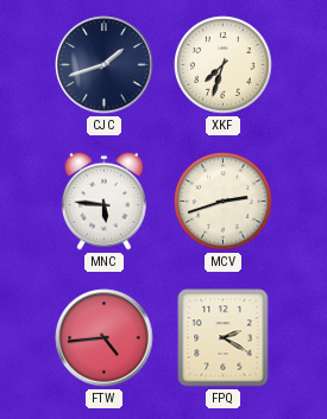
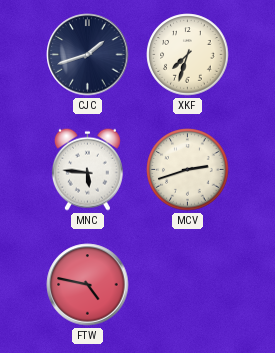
FTW: 4:44 -> 4:47
FPQ: 2:20 -> none
